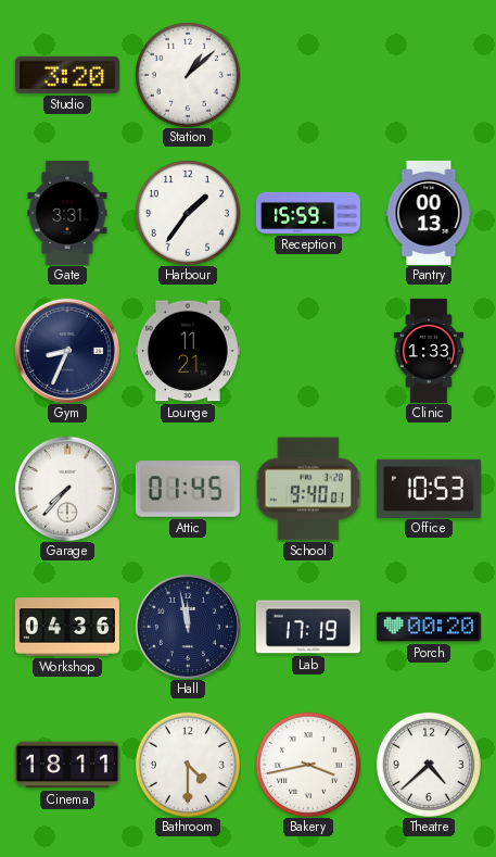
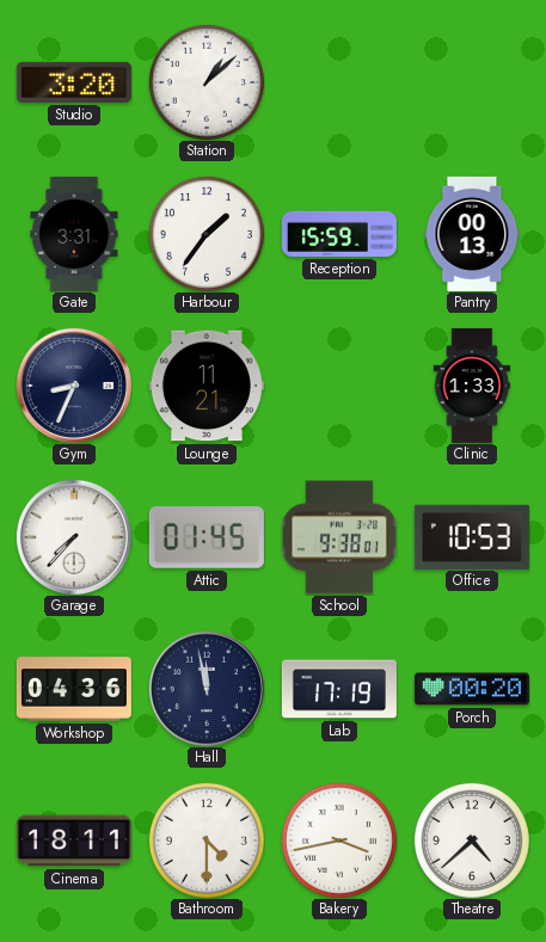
School: 9:40 -> 9:38
